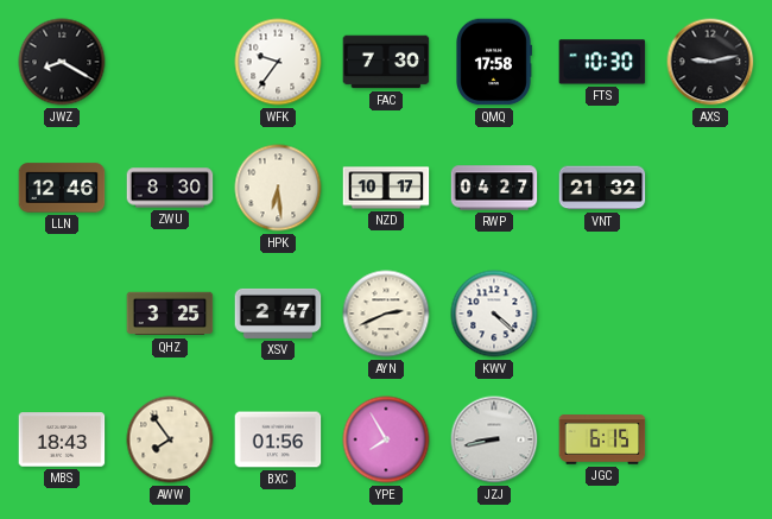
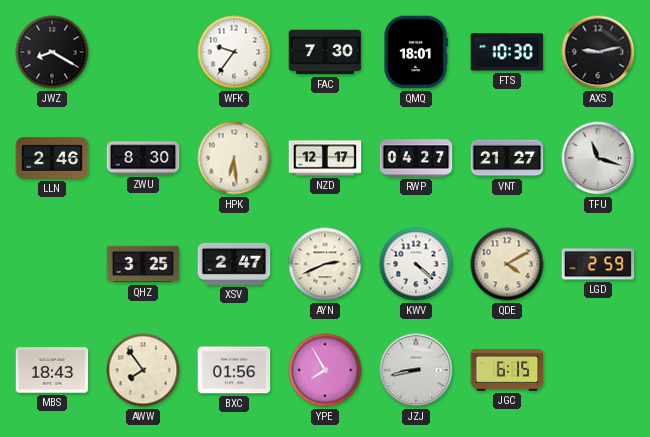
QMQ: 17:58 -> 18:01
LLN: 12:46 -> 2:46
NZD: 10:17 -> 12:17
VNT: 21:32 -> 21:27
TFU: none -> 11:18
QDE: none -> 4:10
LGD: none -> 2:59
